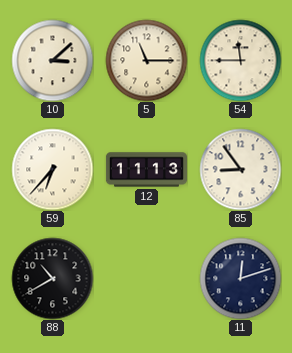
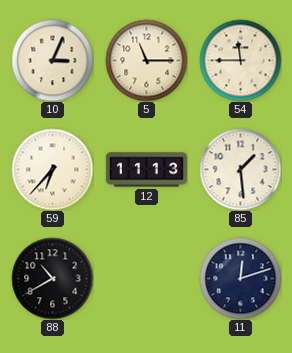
10: 3:08 -> 3:04
85: 8:54 -> 1:29
